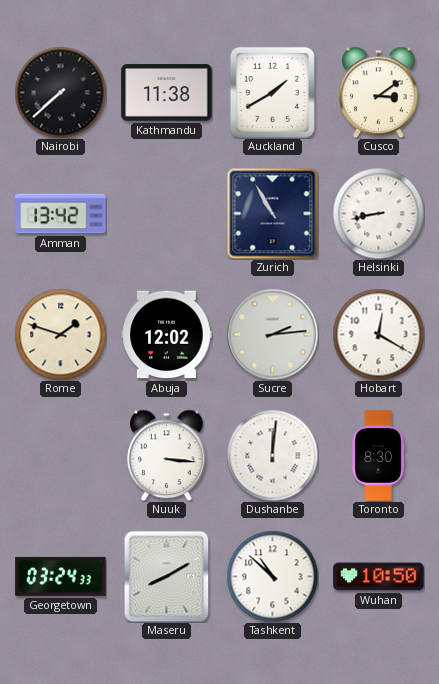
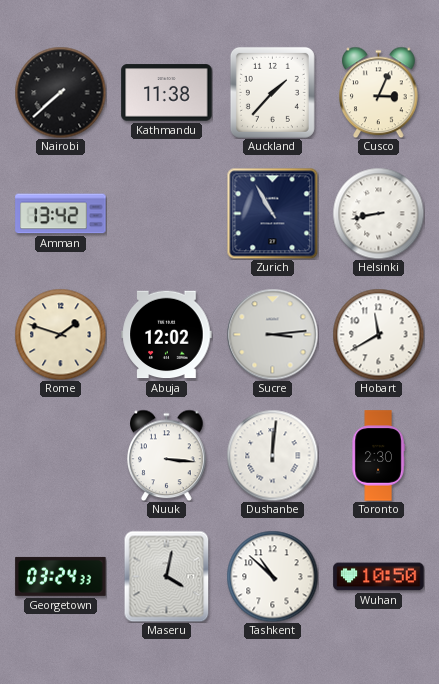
Auckland: 1:40 -> 1:37
Cusco: 3:09 -> 3:04
Sucre: 2:14 -> 3:14
Hobart: 12:20 -> 11:40
Toronto: 8:30 -> 2:30
Maseru: 8:10 -> 4:02
